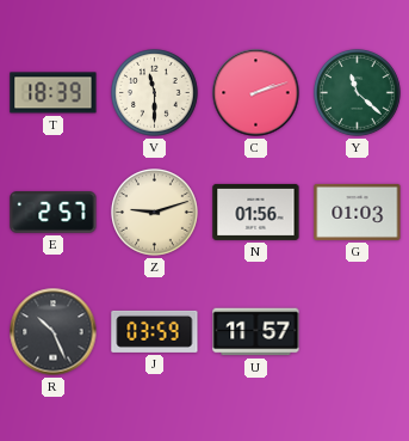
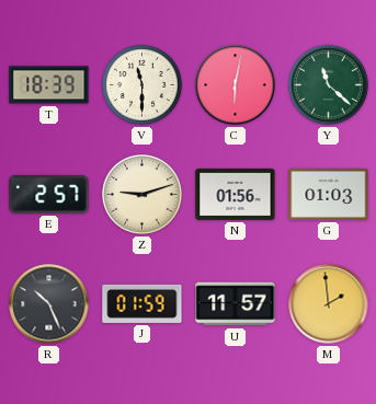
C: 2:12 -> 6:02
J: 03:59 -> 01:59
M: none -> 1:59
